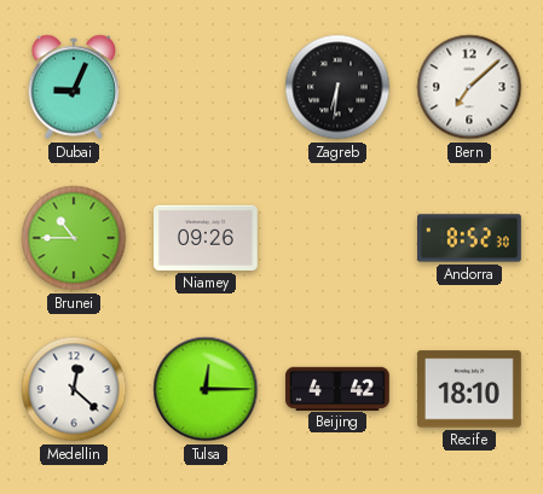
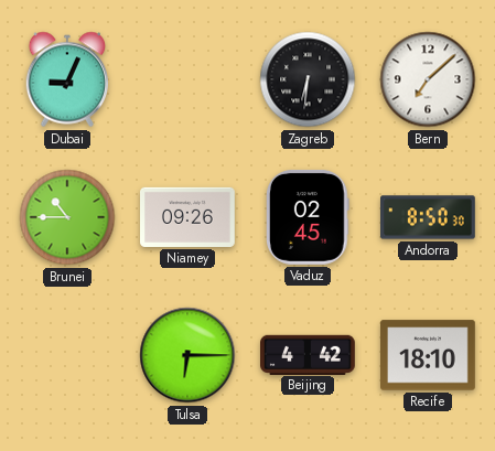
Vaduz: none -> 02:45
Andorra: 8:52 -> 8:50
Medellin: 12:22 -> none
Tulsa: 12:15 -> 6:15
